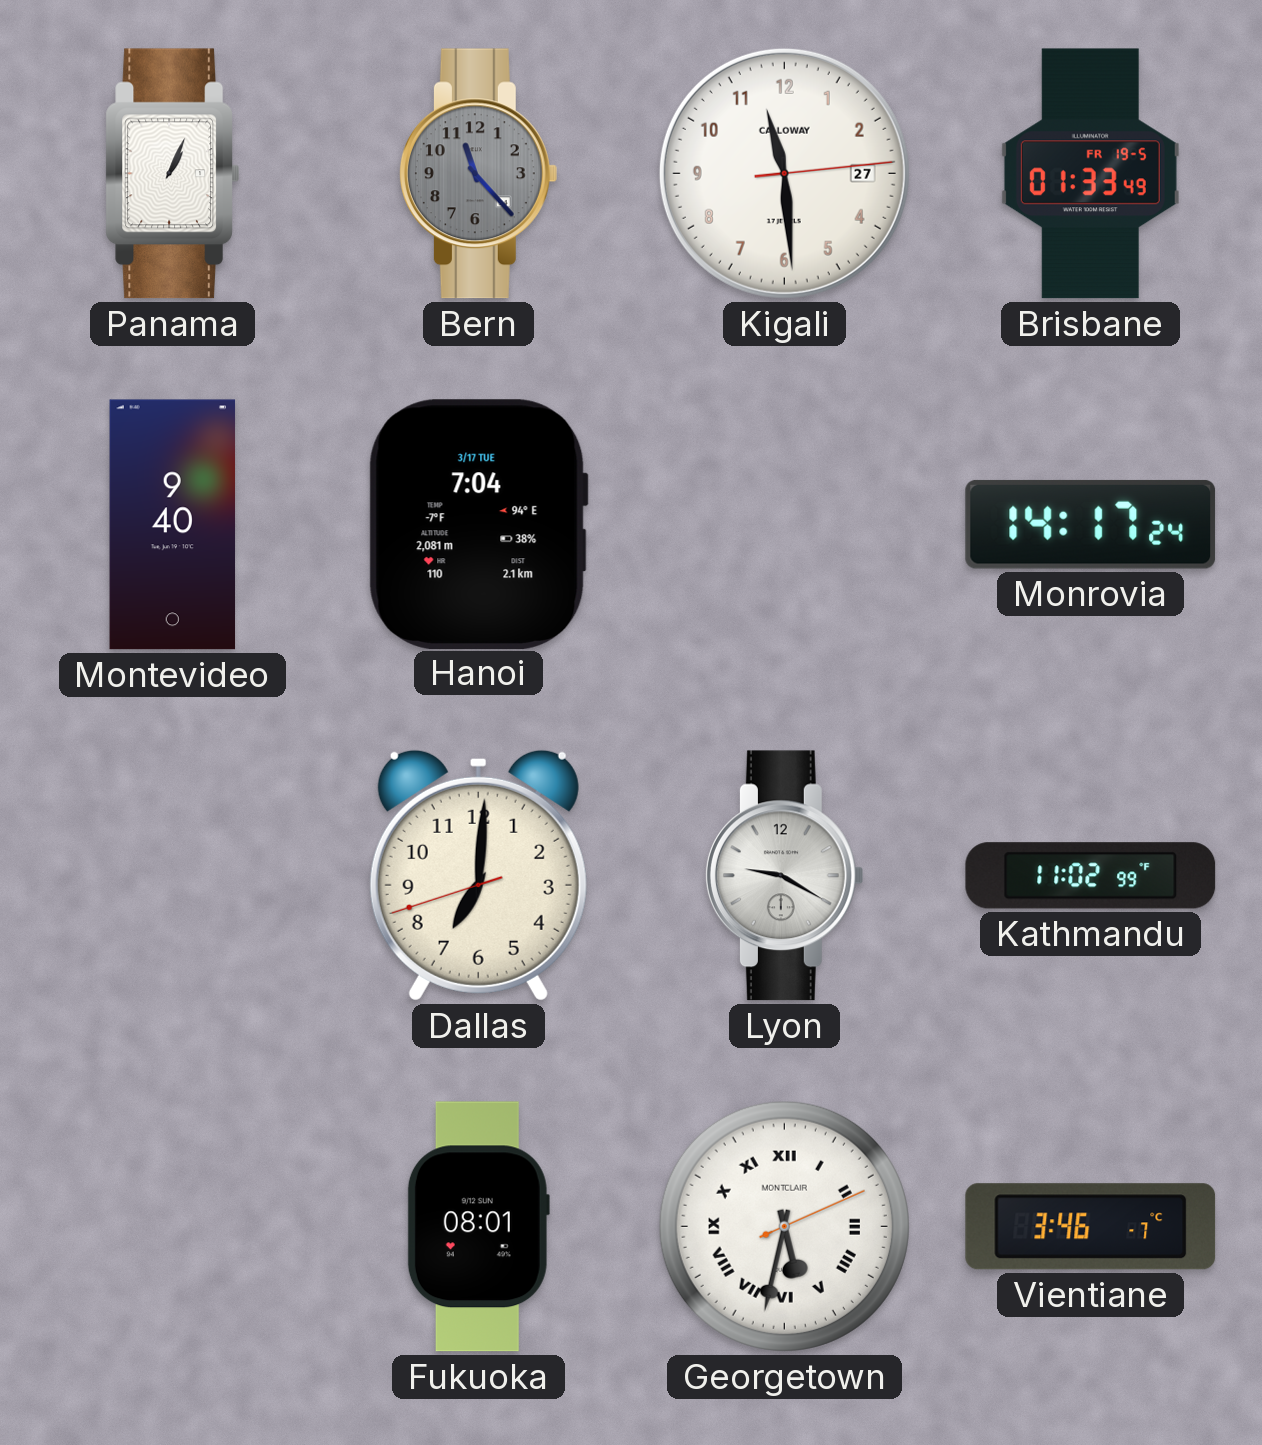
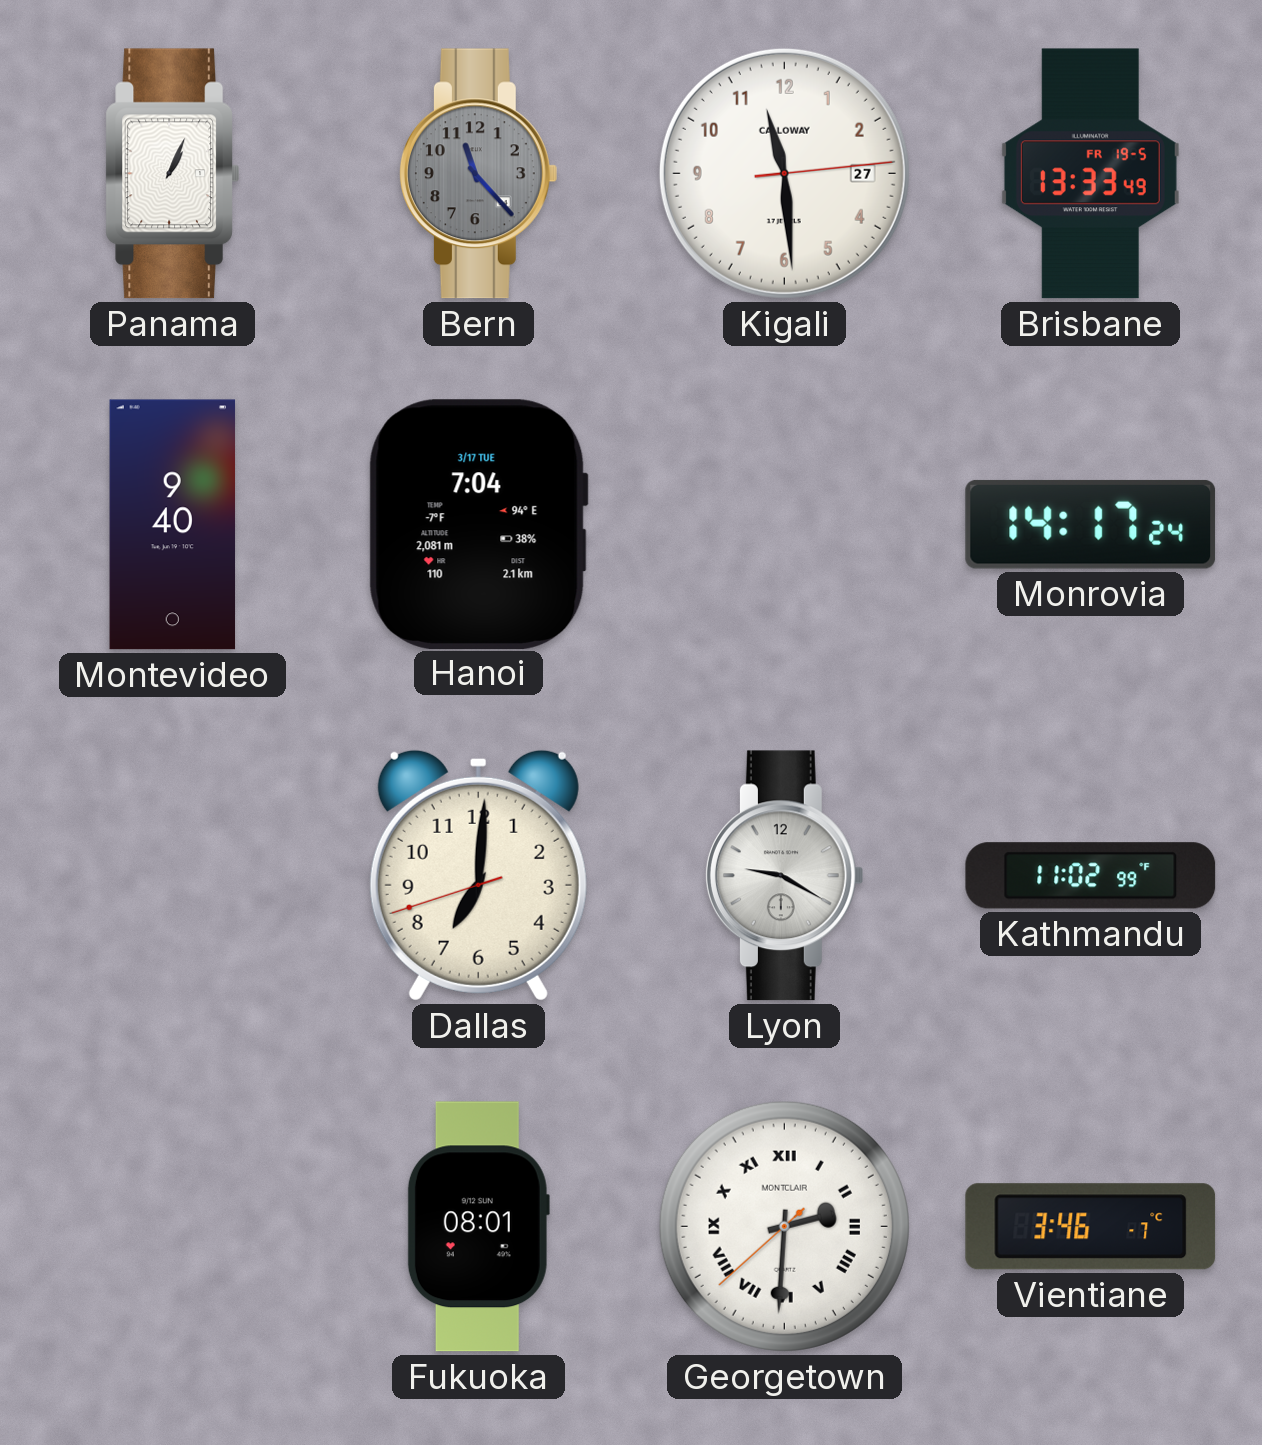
Brisbane: 01:33 -> 13:33
Georgetown: 5:32 -> 2:30
